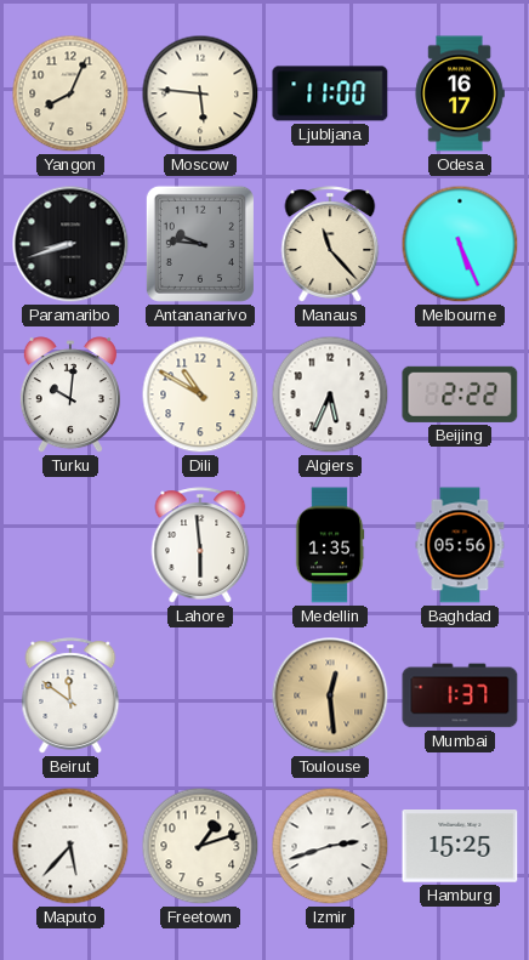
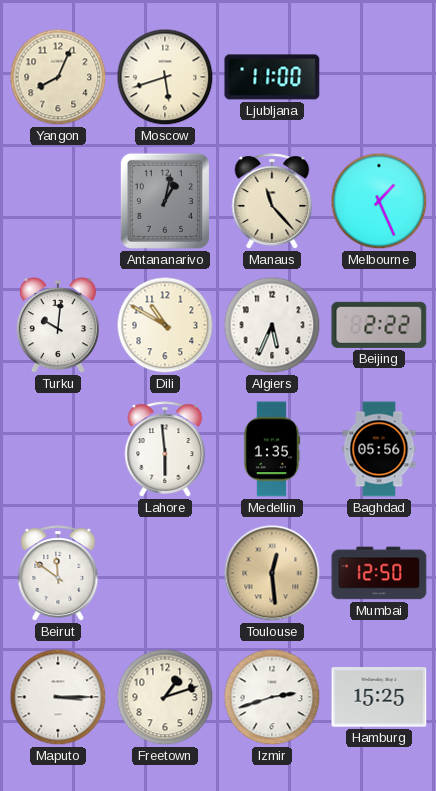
Moscow: 5:46 -> 5:42
Odesa: 16:17 -> none
Paramaribo: 8:42 -> none
Antananarivo: 9:46 -> 1:02
Melbourne: 5:26 -> 1:26
Mumbai: 1:37 -> 12:50
Maputo: 5:37 -> 3:15
